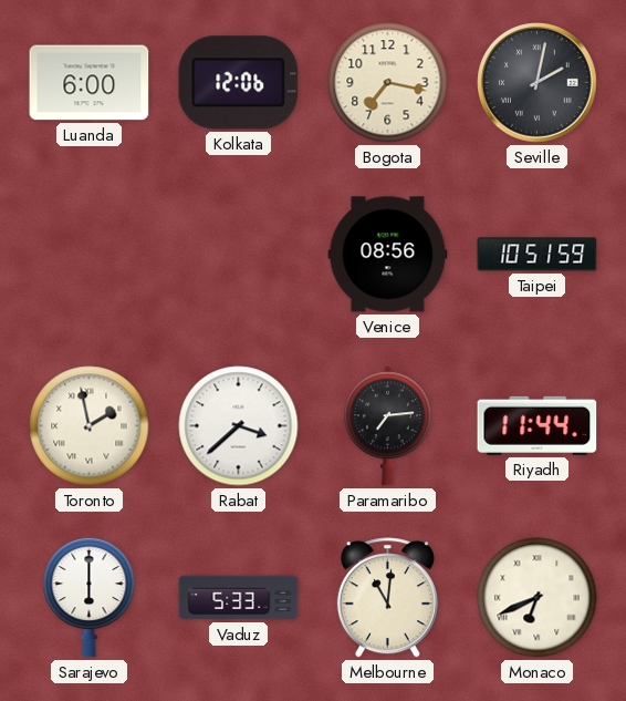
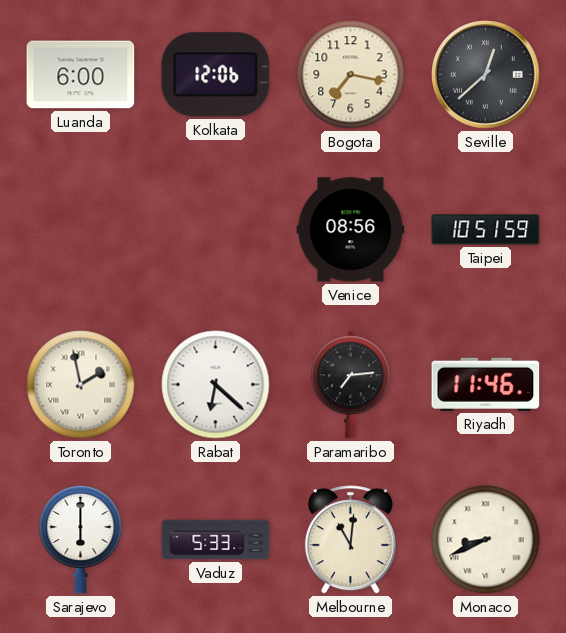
Seville: 2:02 -> 12:38
Rabat: 3:38 -> 6:22
Riyadh: 11:44 -> 11:46
Monaco: 6:41 -> 8:41
